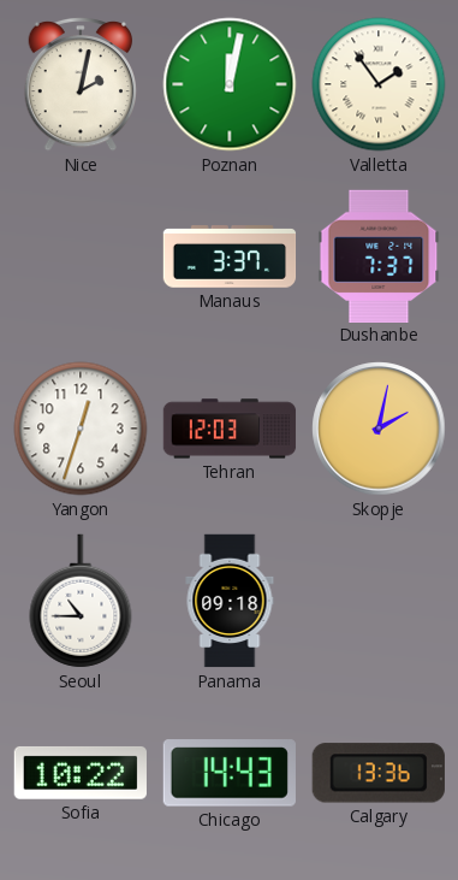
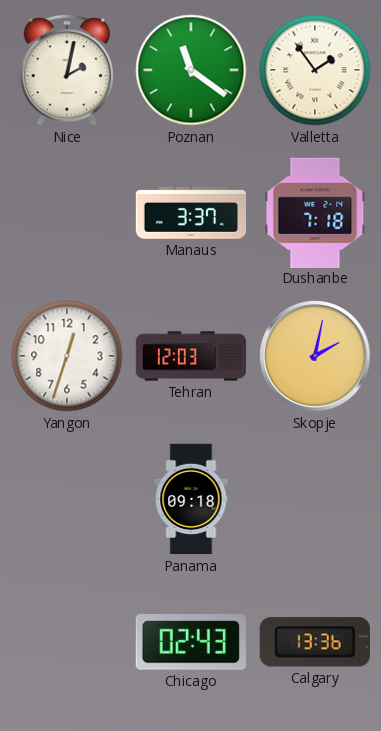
Poznan: 12:02 -> 11:21
Dushanbe: 7:37 -> 7:18
Seoul: 10:45 -> none
Sofia: 10:22 -> none
Chicago: 14:43 -> 02:43
